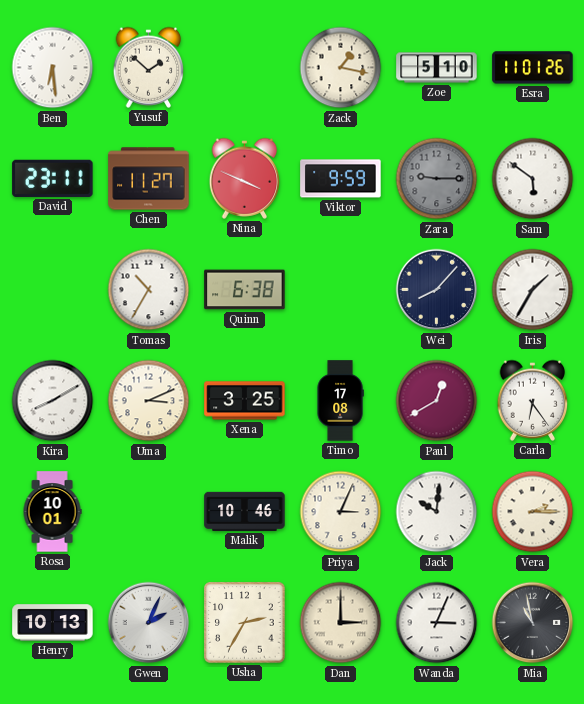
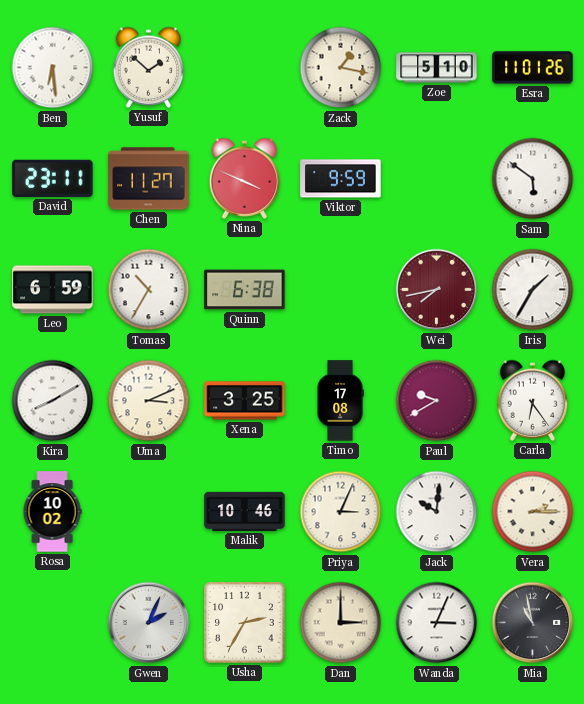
Zara: 9:15 -> none
Leo: none -> 6:59
Wei: 8:07 -> 7:43
Wei dial: navy -> burgundy
Paul: 12:40 -> 9:40
Rosa: 10:01 -> 10:02
Henry: 10:13 -> none
